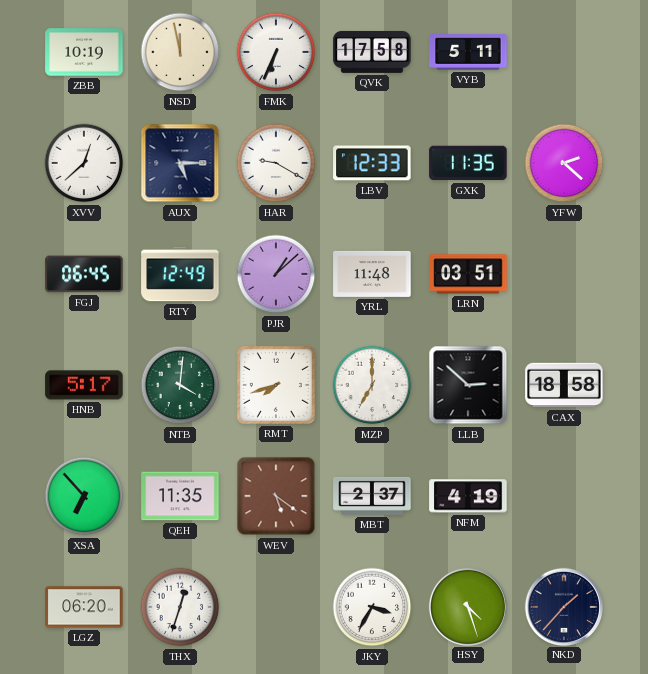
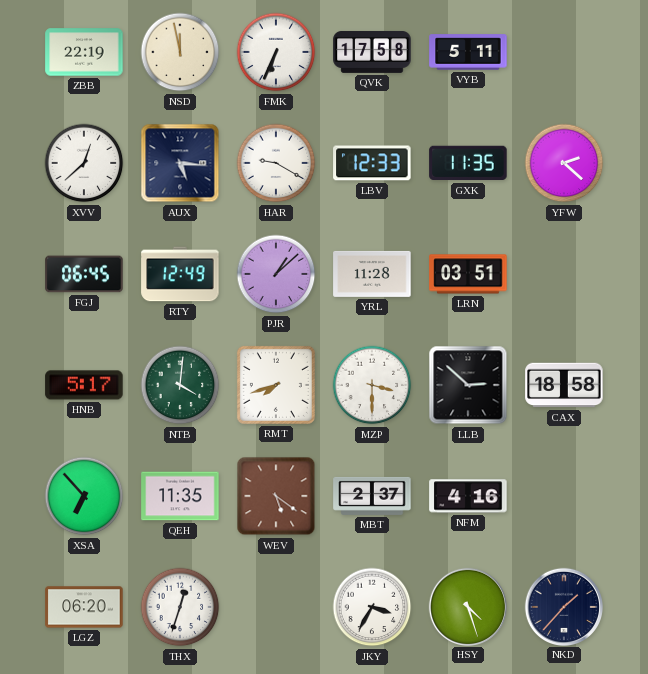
ZBB: 10:19 -> 22:19
AUX: 5:15 -> 5:16
YRL: 11:48 -> 11:28
MZP: 7:00 -> 3:30
NFM: 4:19 -> 4:16
